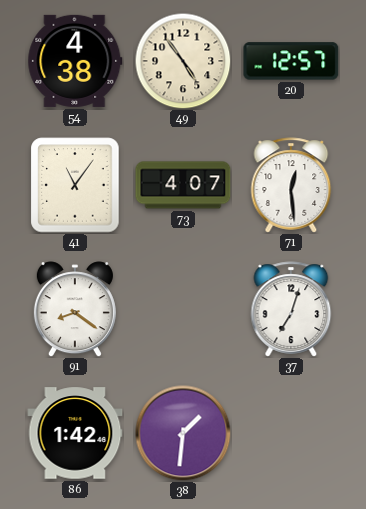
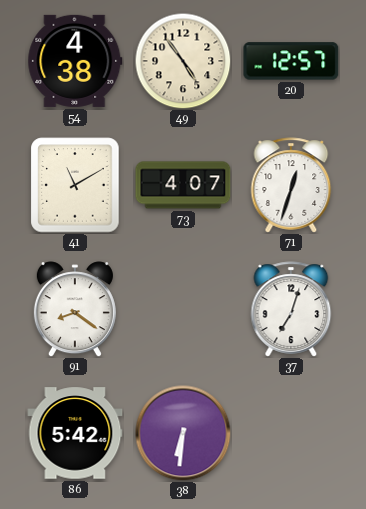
41: 11:06 -> 11:10
71: 12:29 -> 12:33
86: 1:42 -> 5:42
38: 1:31 -> 6:31
